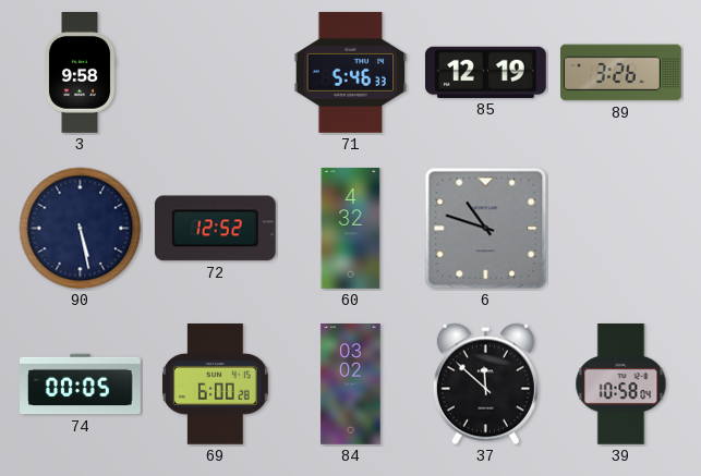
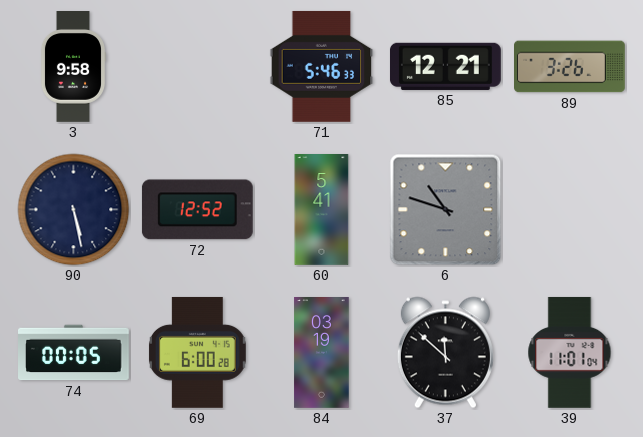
85: 12:19 -> 12:21
60: 4:32 -> 5:41
84: 03:02 -> 03:19
39: 10:58 -> 11:01
